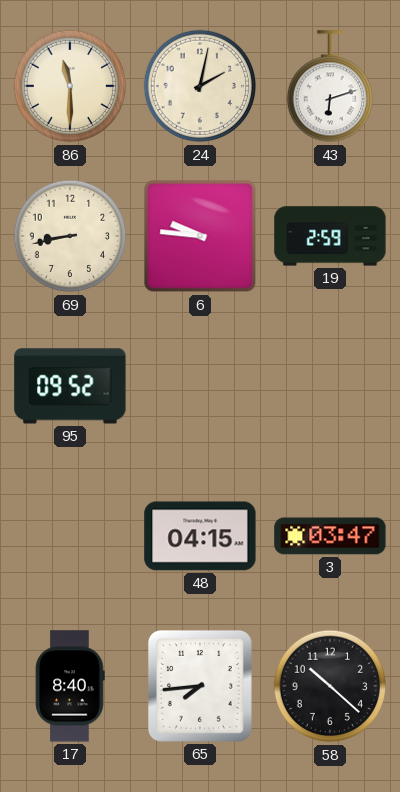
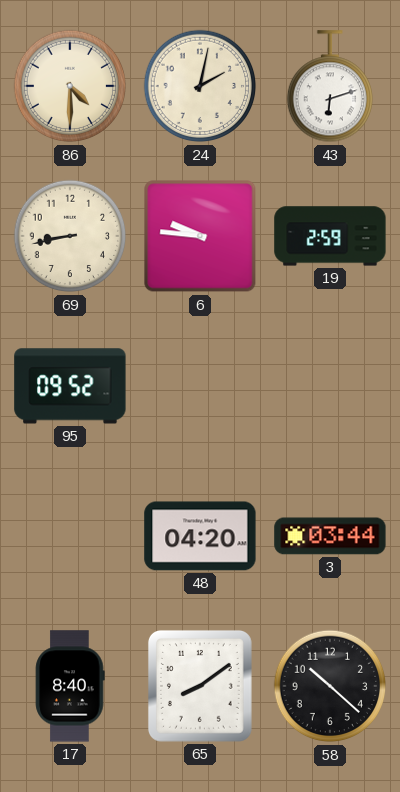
86: 11:30 -> 4:30
48: 04:15 -> 04:20
3: 03:47 -> 03:44
65: 7:44 -> 8:09
